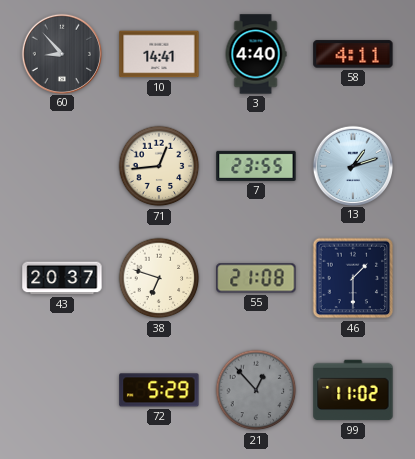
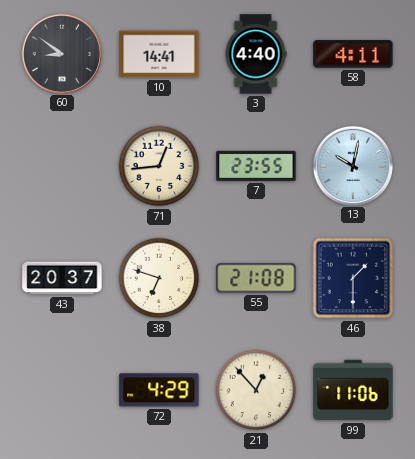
60: 8:53 -> 8:51
13: 1:12 -> 10:02
72: 5:29 -> 4:29
21 dial: grey -> cream
99: 11:02 -> 11:06
